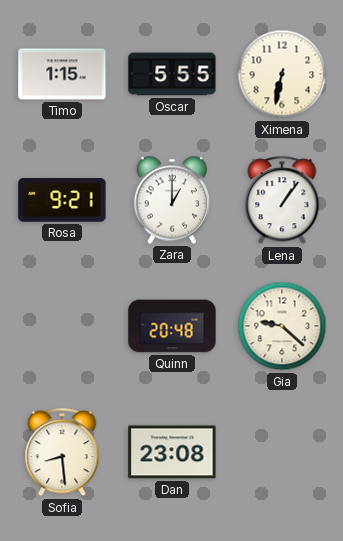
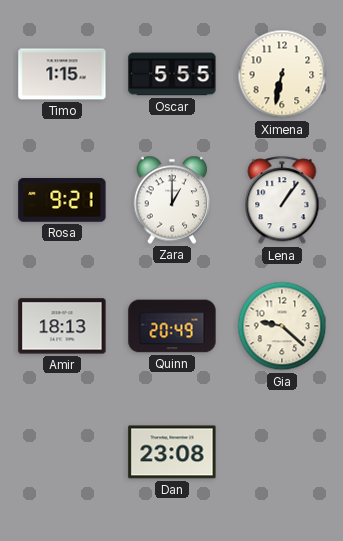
Amir: none -> 18:13
Quinn: 20:48 -> 20:49
Sofia: 8:29 -> none
